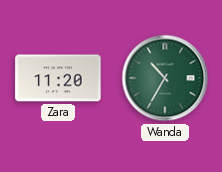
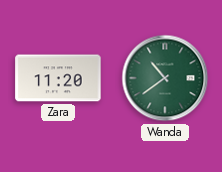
Wanda: 10:35 -> 10:39
